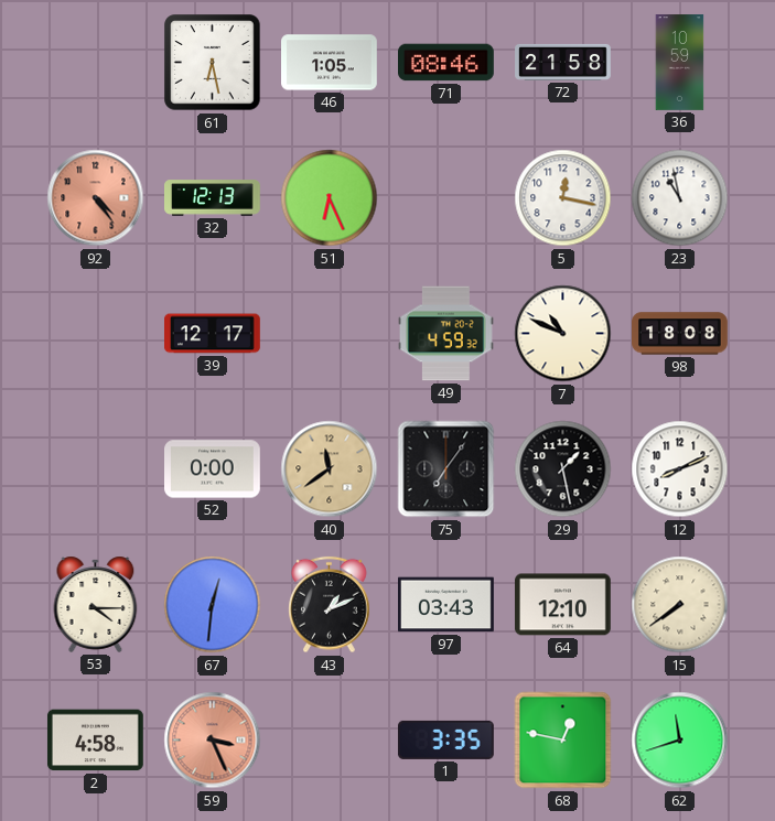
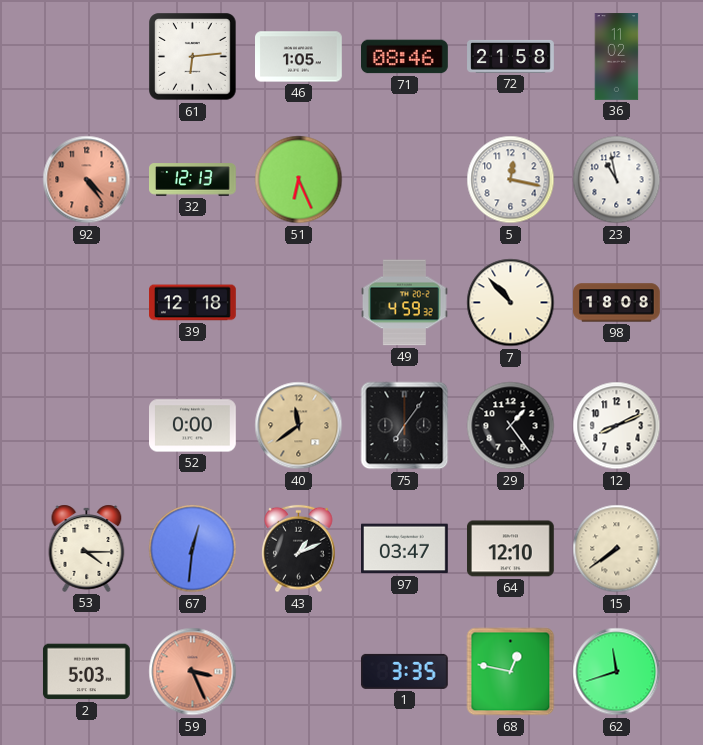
61: 6:28 -> 6:14
36: 10:59 -> 11:02
39: 12:17 -> 12:18
7: 10:49 -> 10:53
29: 1:28 -> 1:24
97: 03:43 -> 03:47
2: 4:58 -> 5:03
